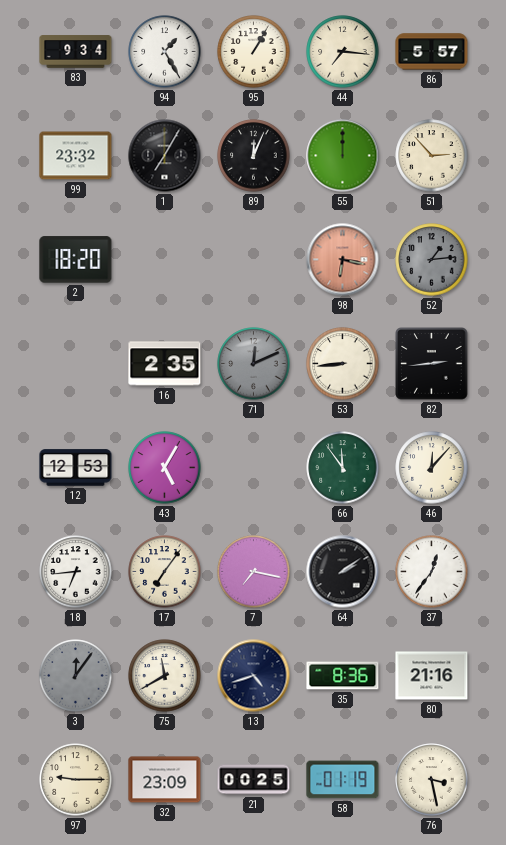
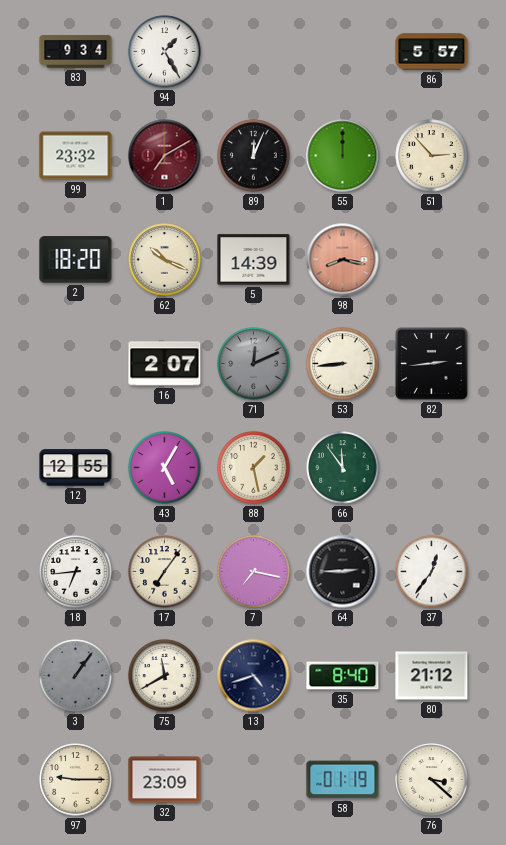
95: 1:05 -> none
44: 7:16 -> none
1: 7:05 -> 7:10
1 dial: black -> burgundy
62: none -> 10:19
5: none -> 14:39
98: 6:17 -> 8:17
52: 1:14 -> none
16: 2:35 -> 2:07
12: 12:53 -> 12:55
88: none -> 1:28
46: 12:07 -> none
64: 2:09 -> 2:45
3: 12:06 -> 1:06
35: 8:36 -> 8:40
80: 21:16 -> 21:12
21: 00:25 -> none
76: 3:28 -> 3:22
